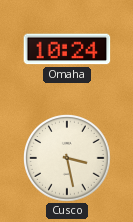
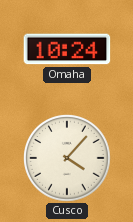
Cusco: 3:28 -> 4:07
